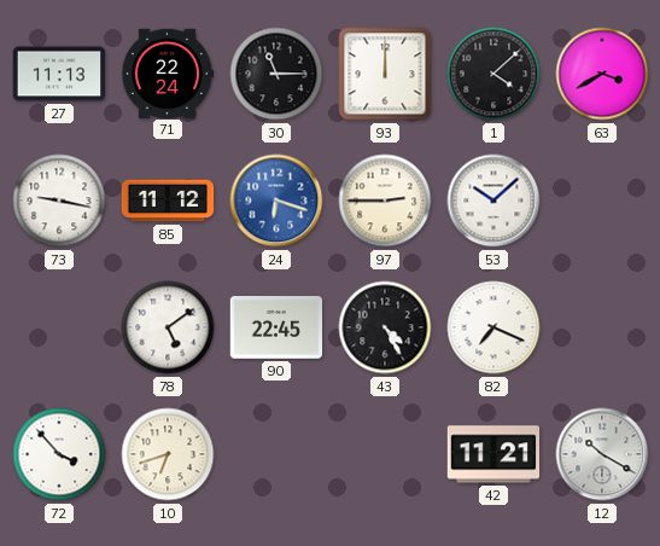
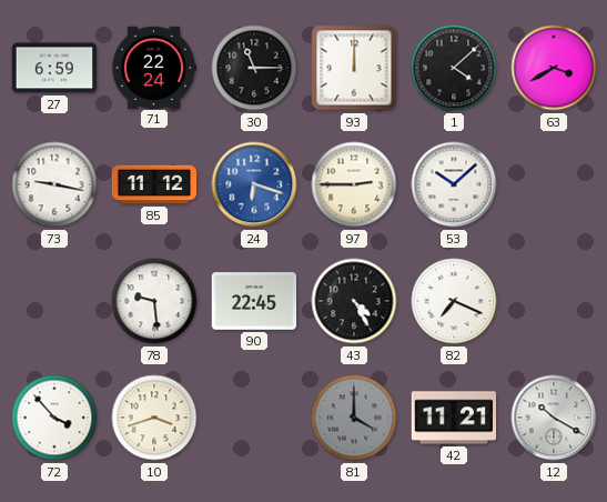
27: 11:13 -> 6:59
78: 5:09 -> 9:29
10: 6:42 -> 3:42
81: none -> 4:00
